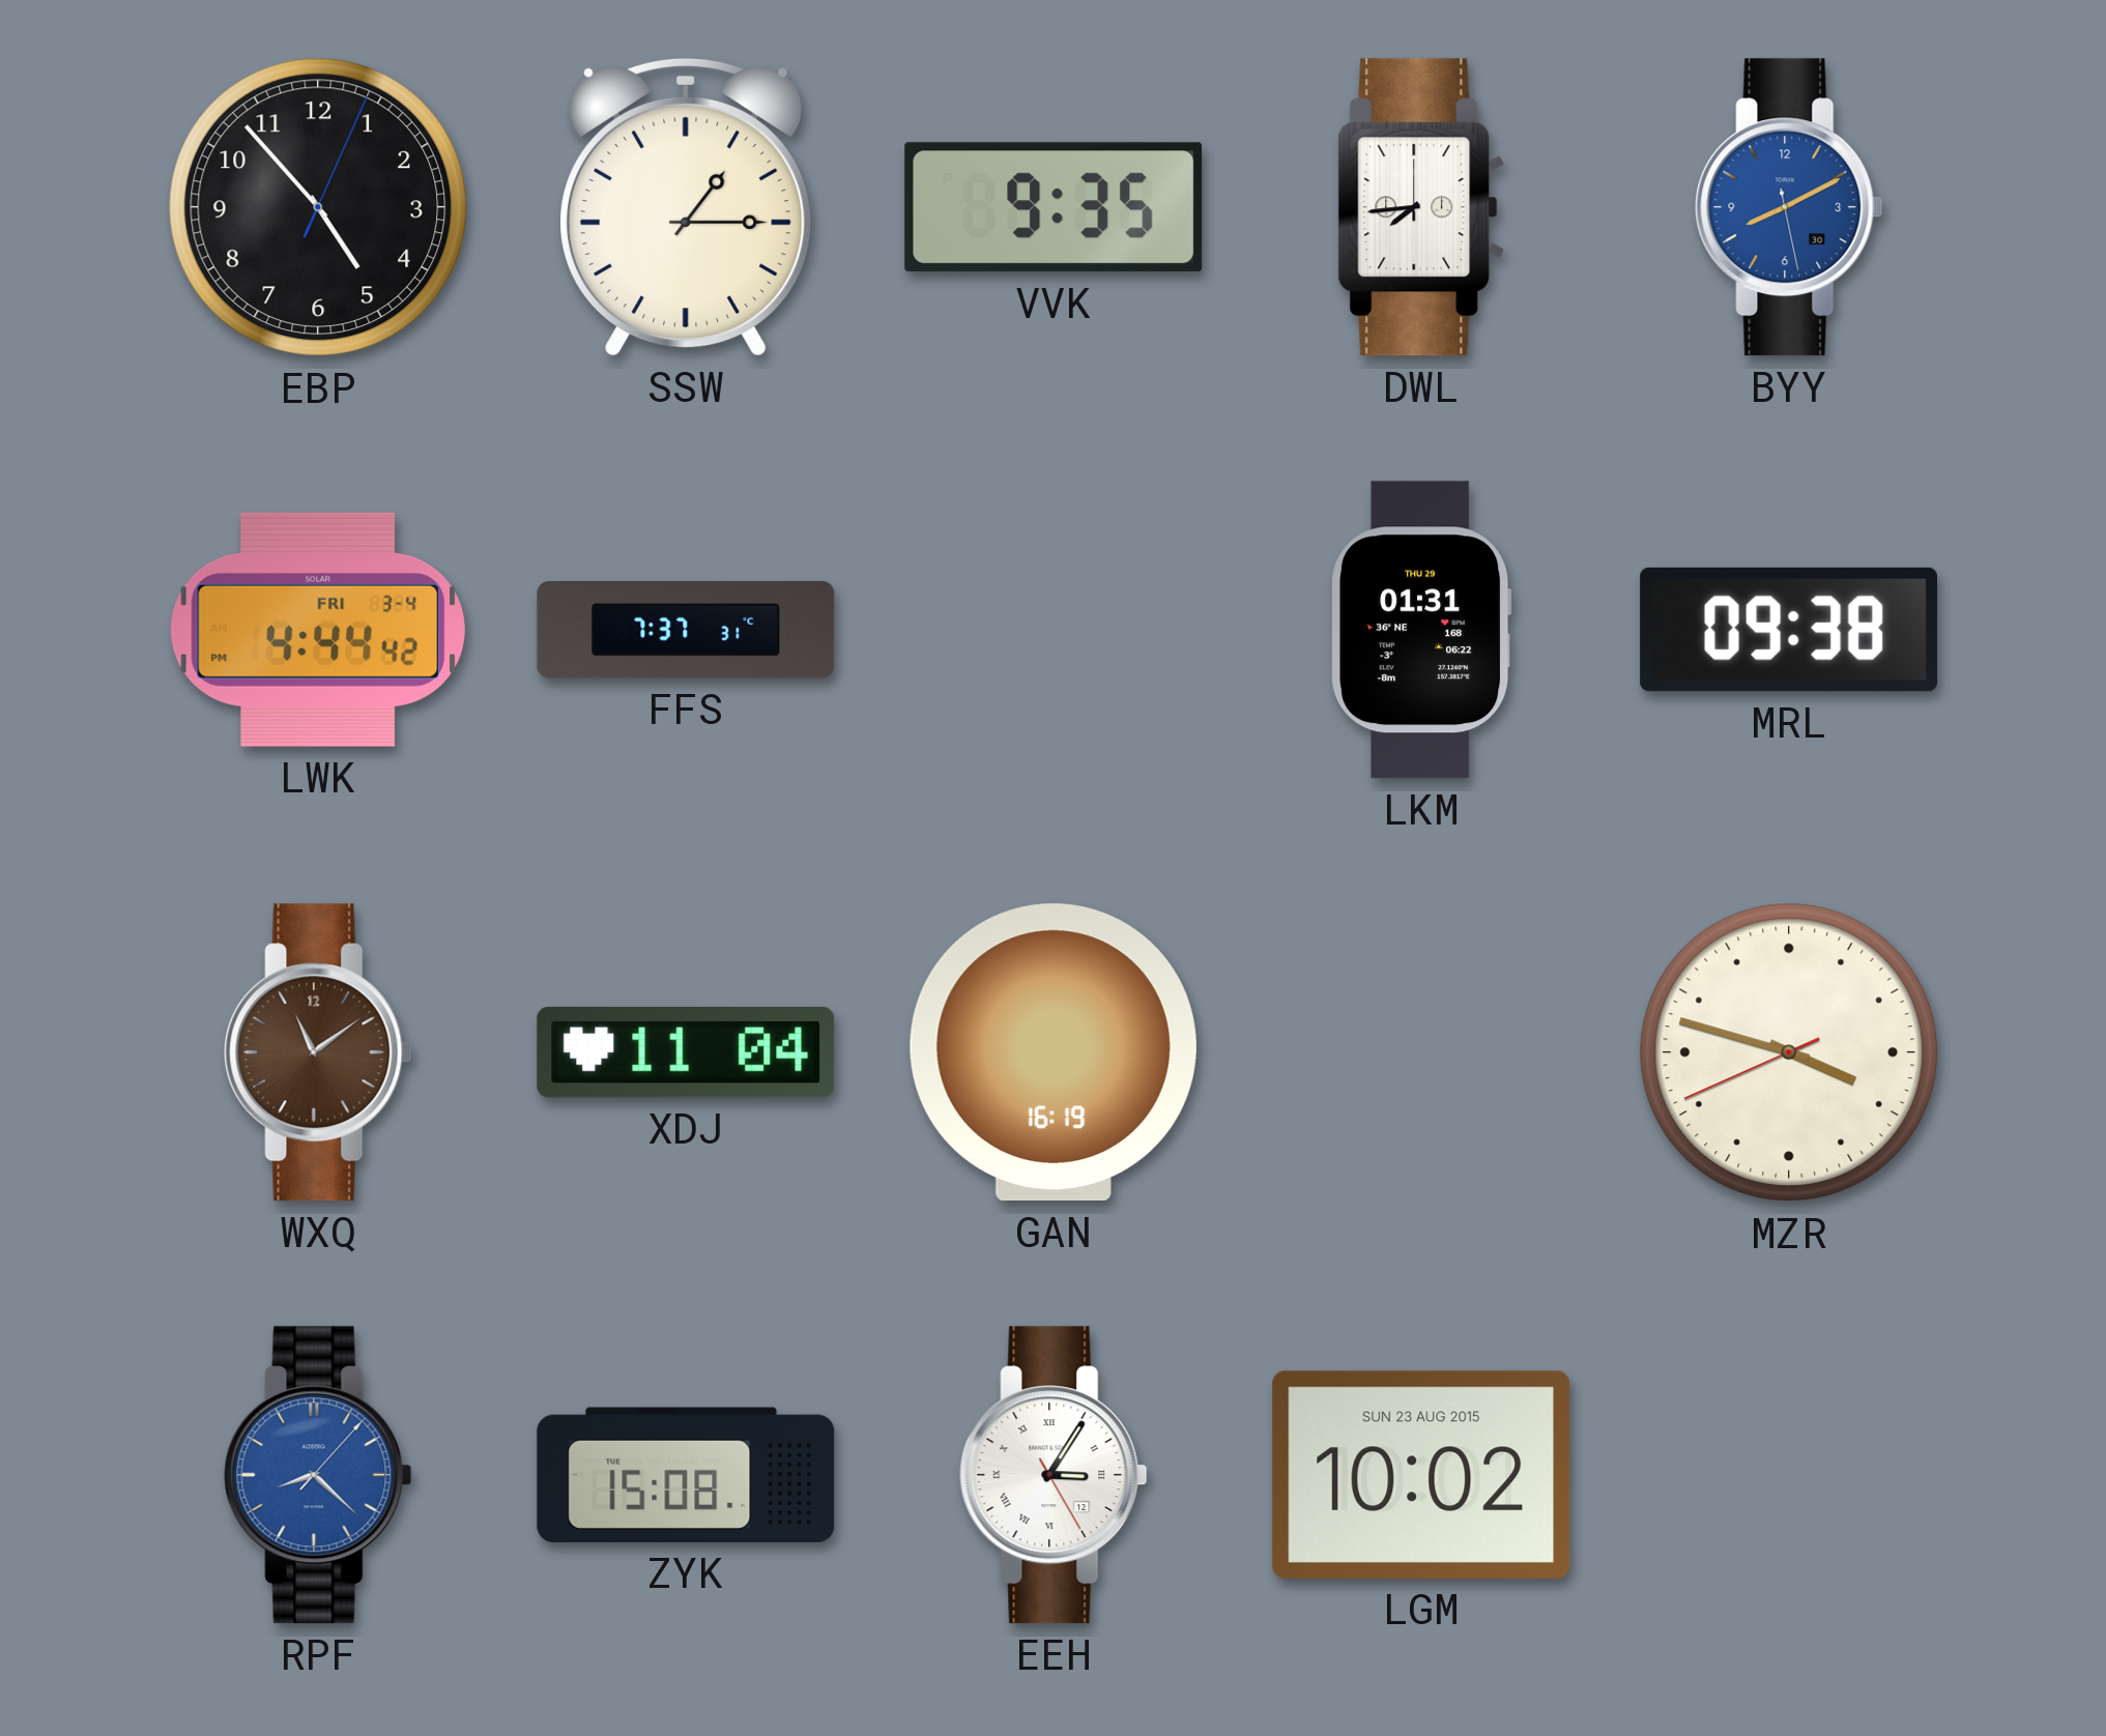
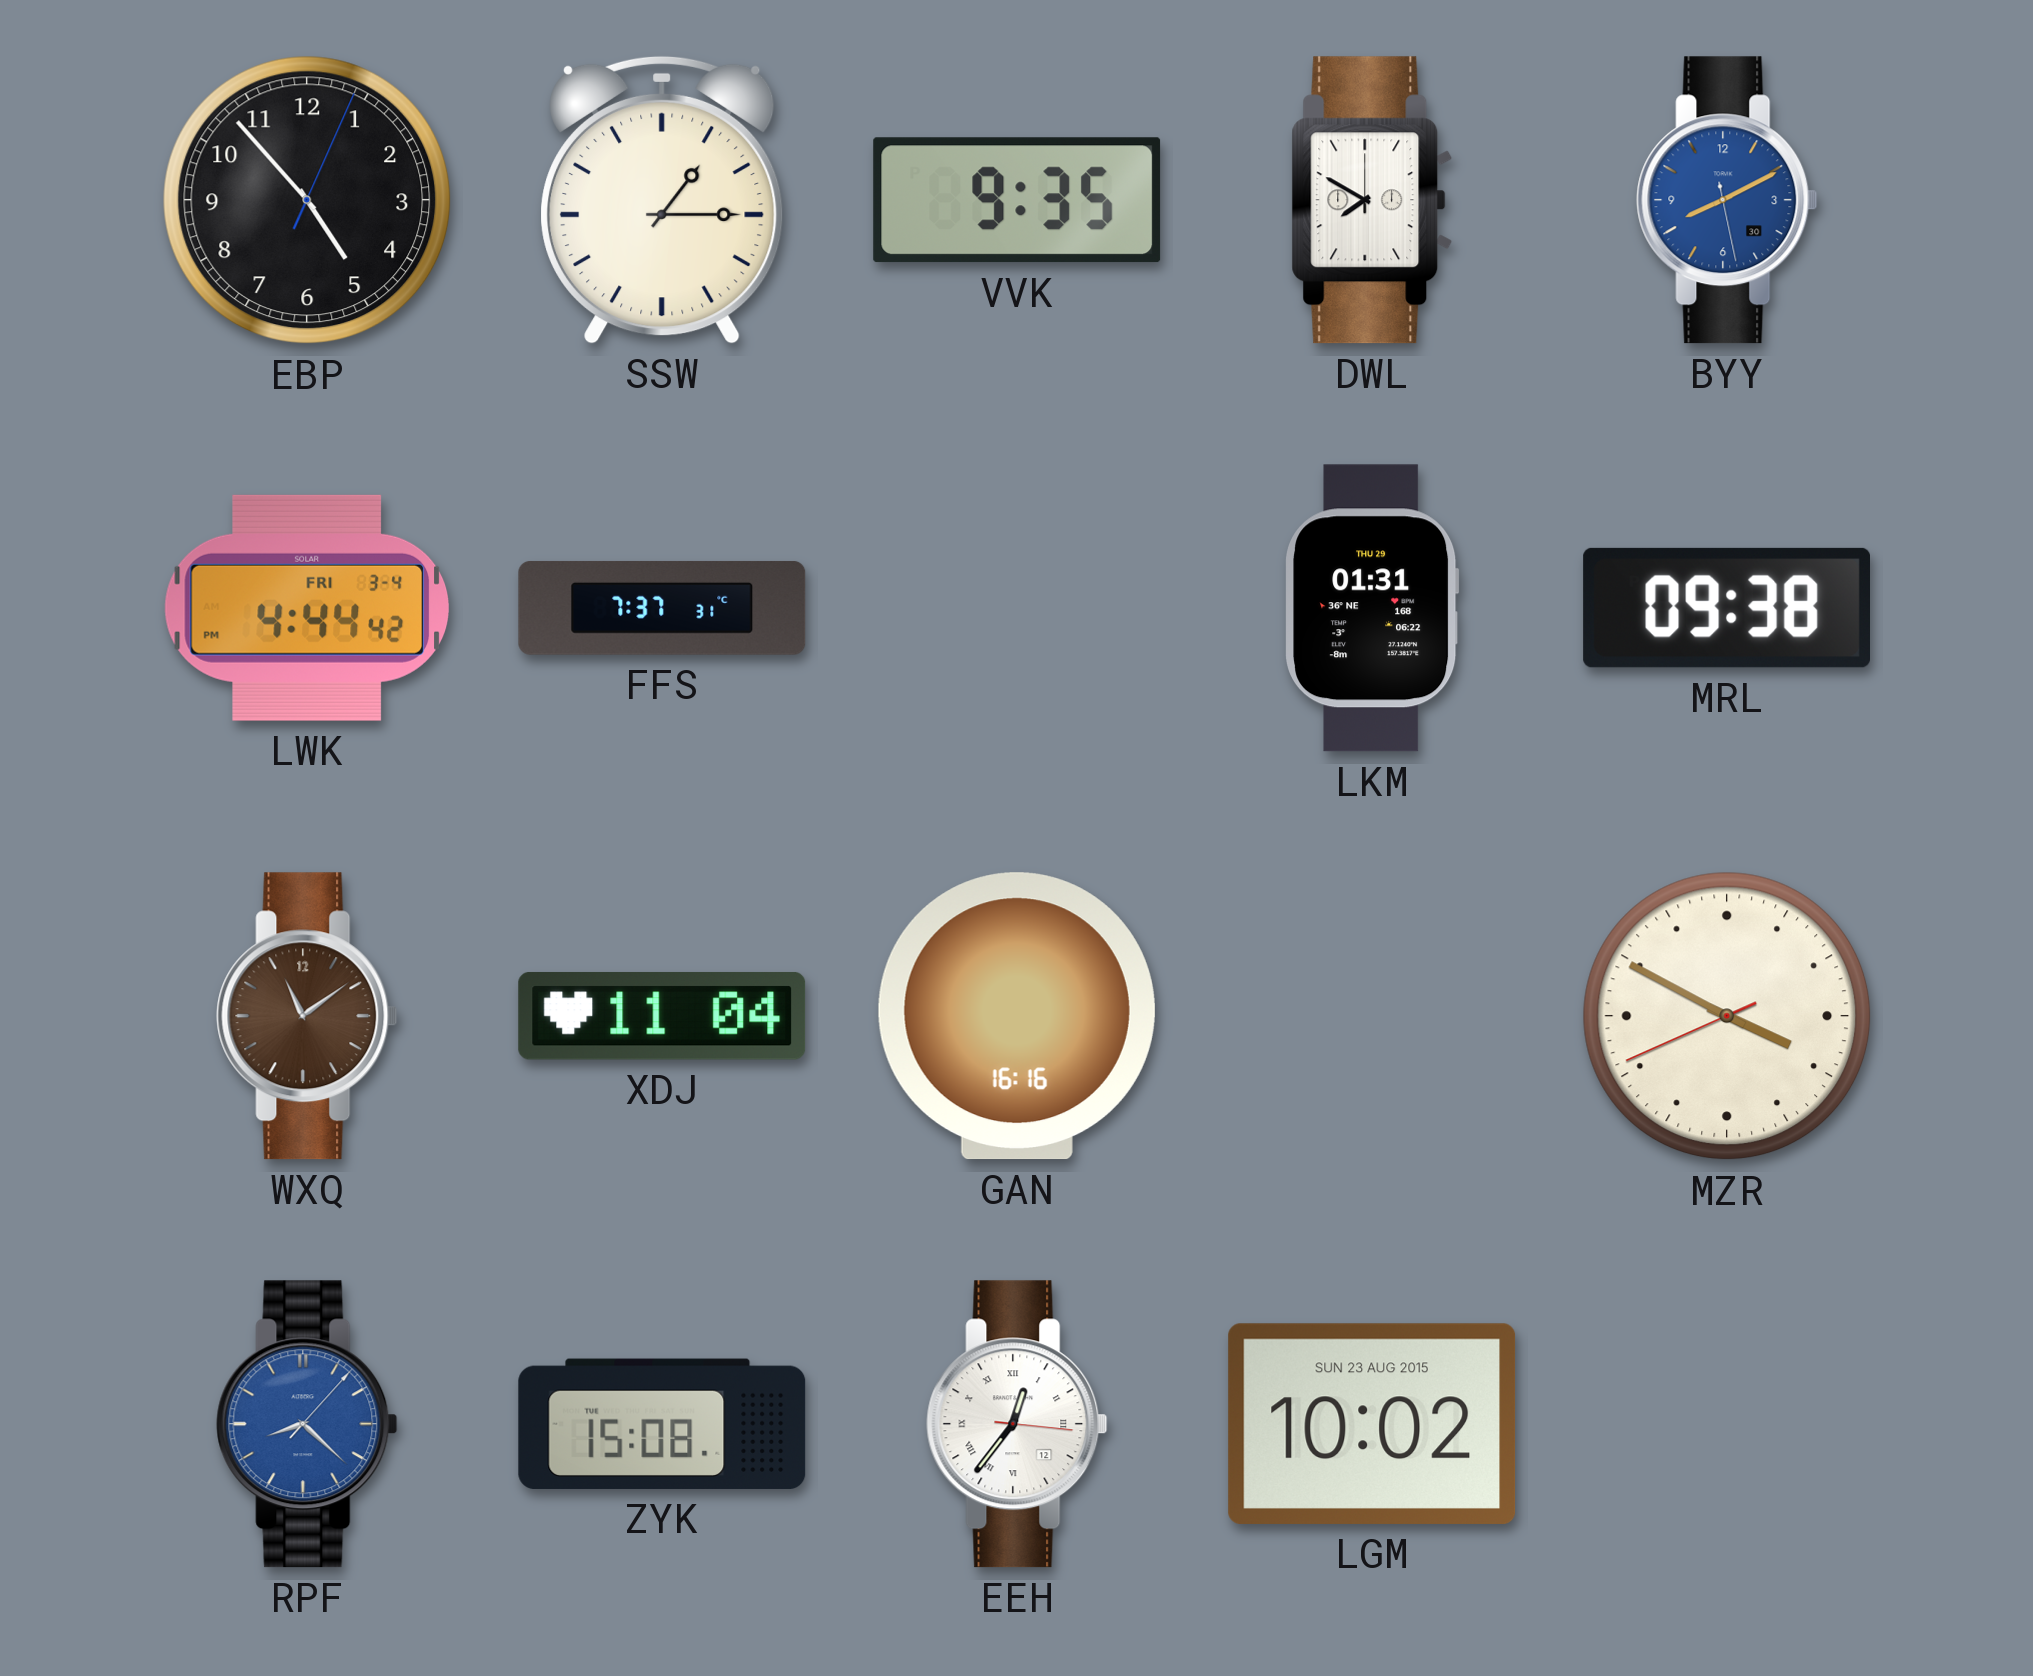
DWL: 7:44 -> 7:50
GAN: 16:19 -> 16:16
MZR: 3:47 -> 3:49
EEH: 3:05 -> 12:36
